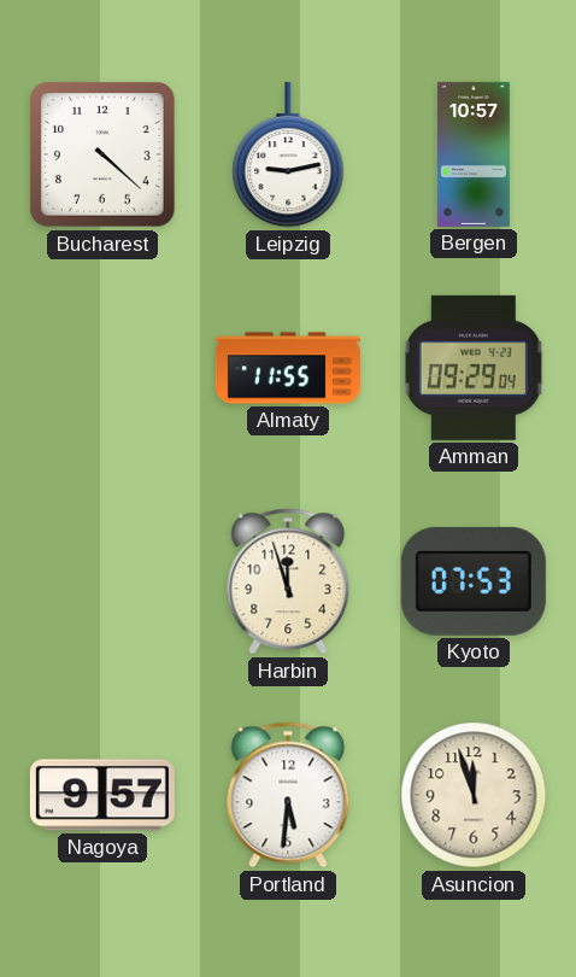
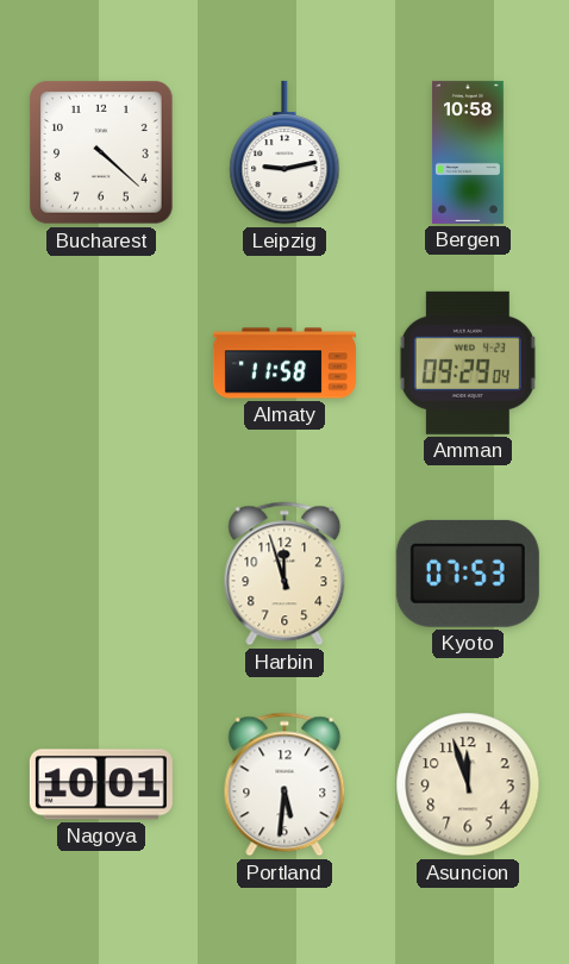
Bergen: 10:57 -> 10:58
Almaty: 11:55 -> 11:58
Nagoya: 9:57 -> 10:01
